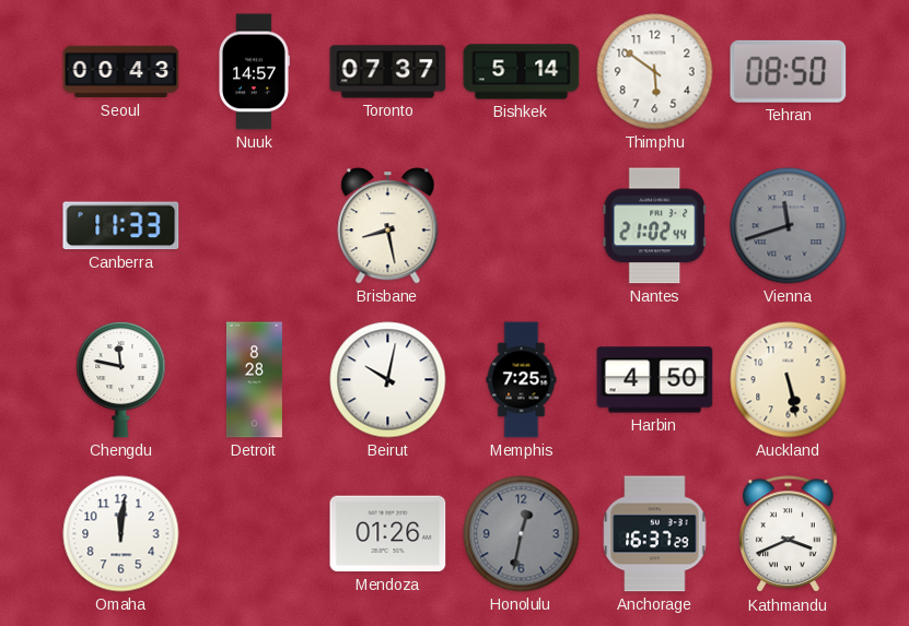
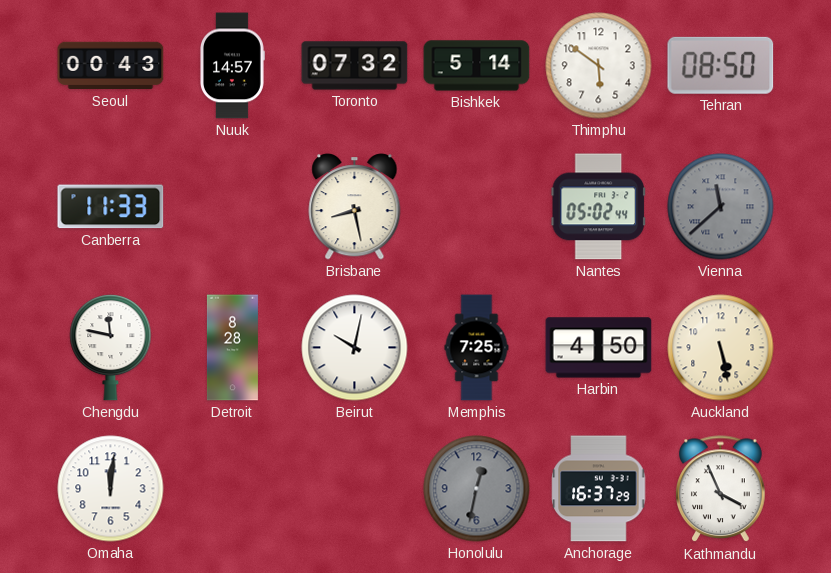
Toronto: 07:37 -> 07:32
Nantes: 21:02 -> 05:02
Vienna: 11:42 -> 11:38
Mendoza: 01:26 -> none
Kathmandu: 3:41 -> 3:56
